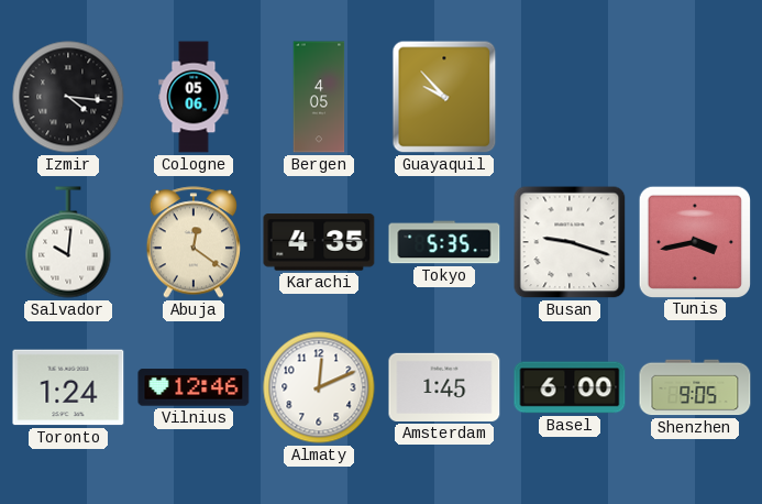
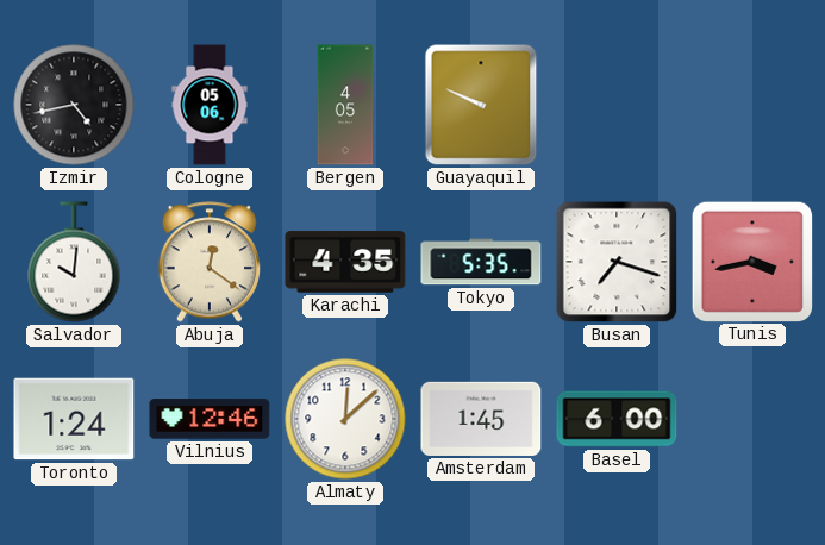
Izmir: 4:16 -> 4:43
Guayaquil: 9:53 -> 9:49
Busan: 9:18 -> 7:18
Almaty: 12:11 -> 12:08
Shenzhen: 9:05 -> none
